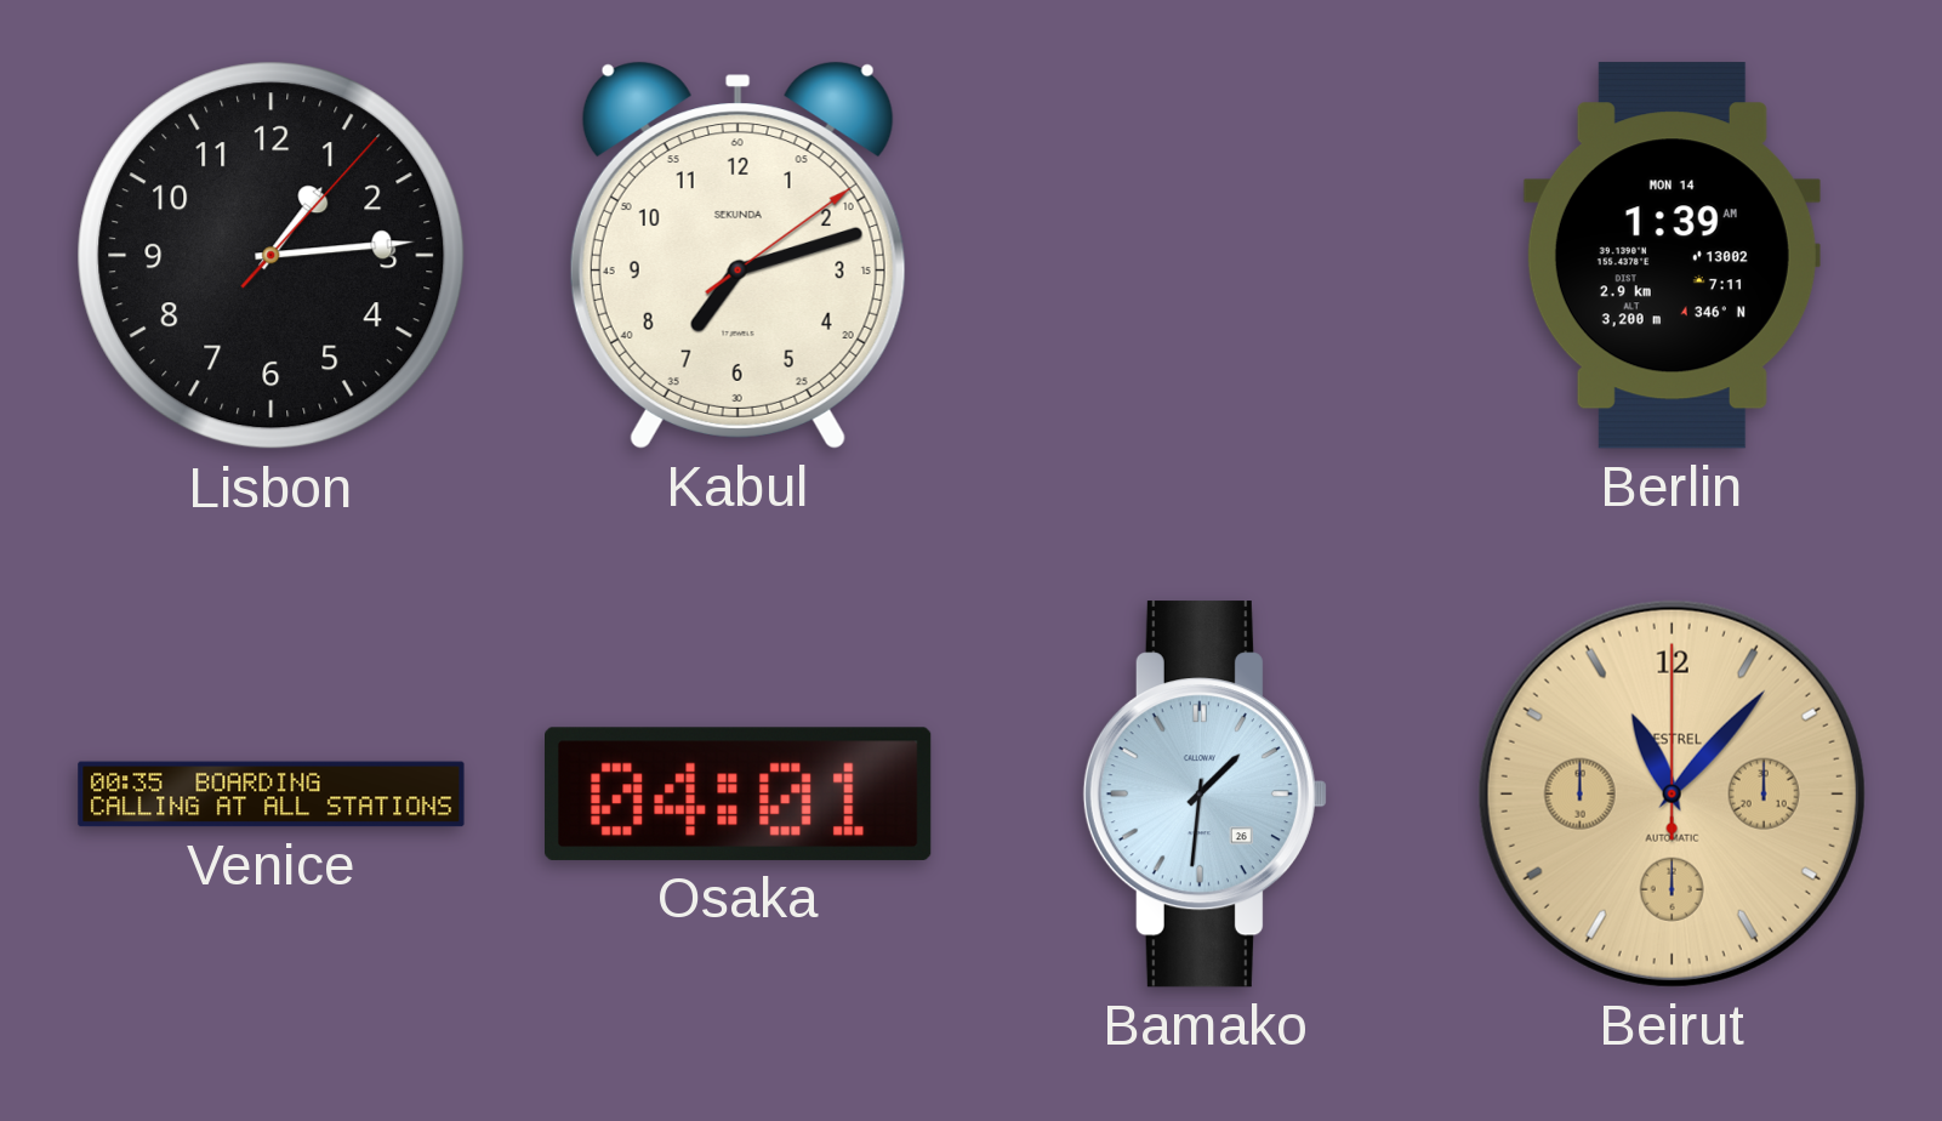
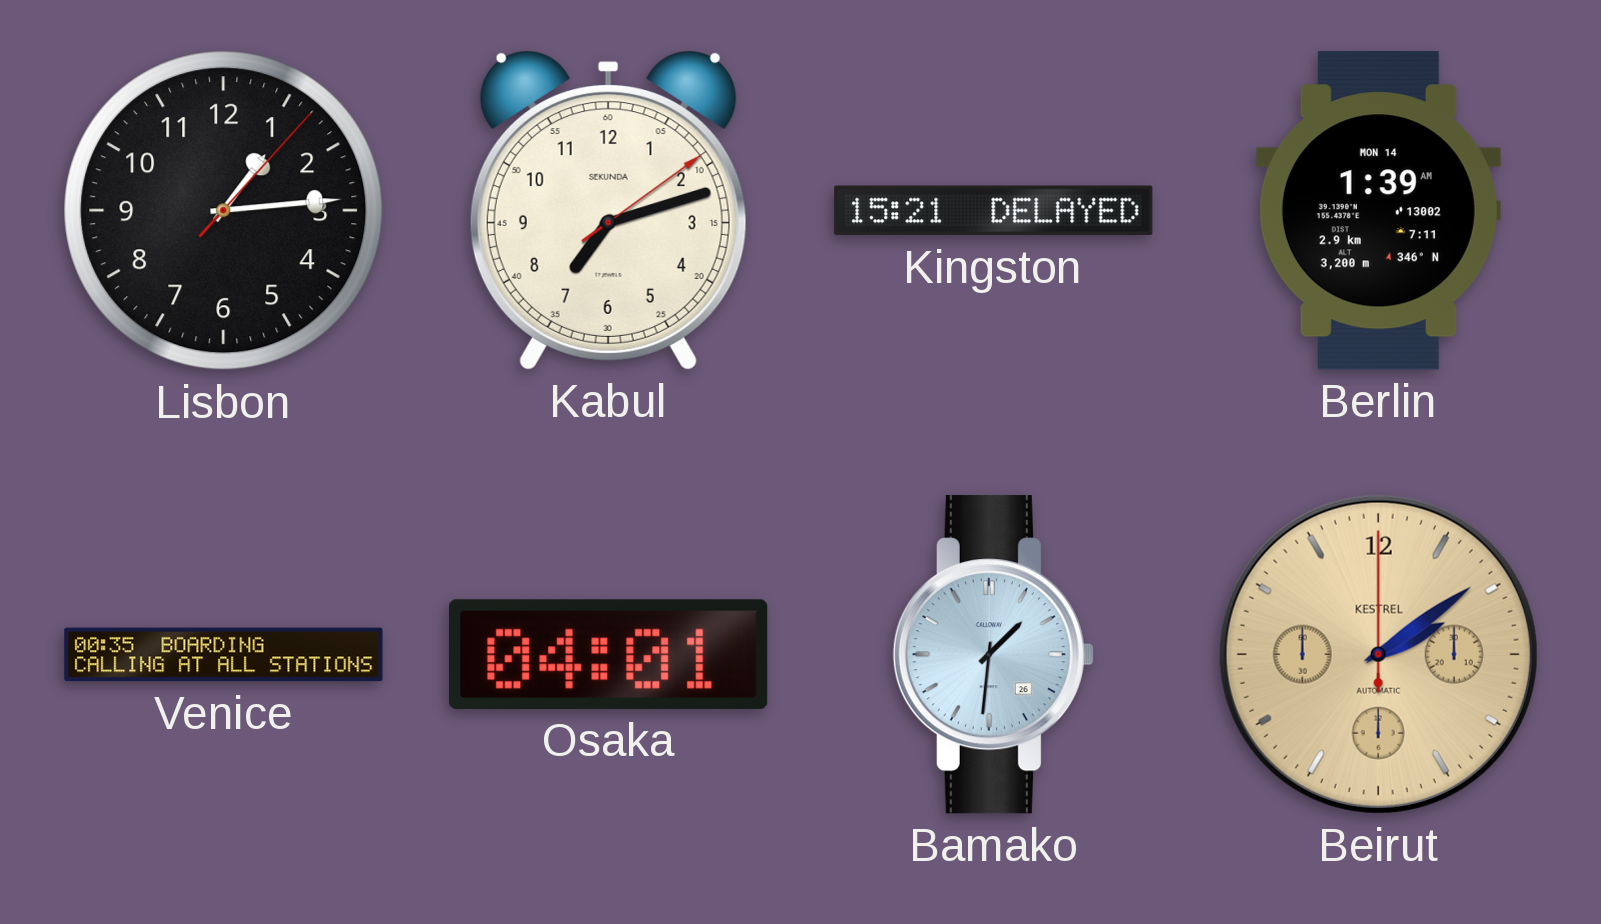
Kingston: none -> 15:21
Beirut: 11:07 -> 2:09
